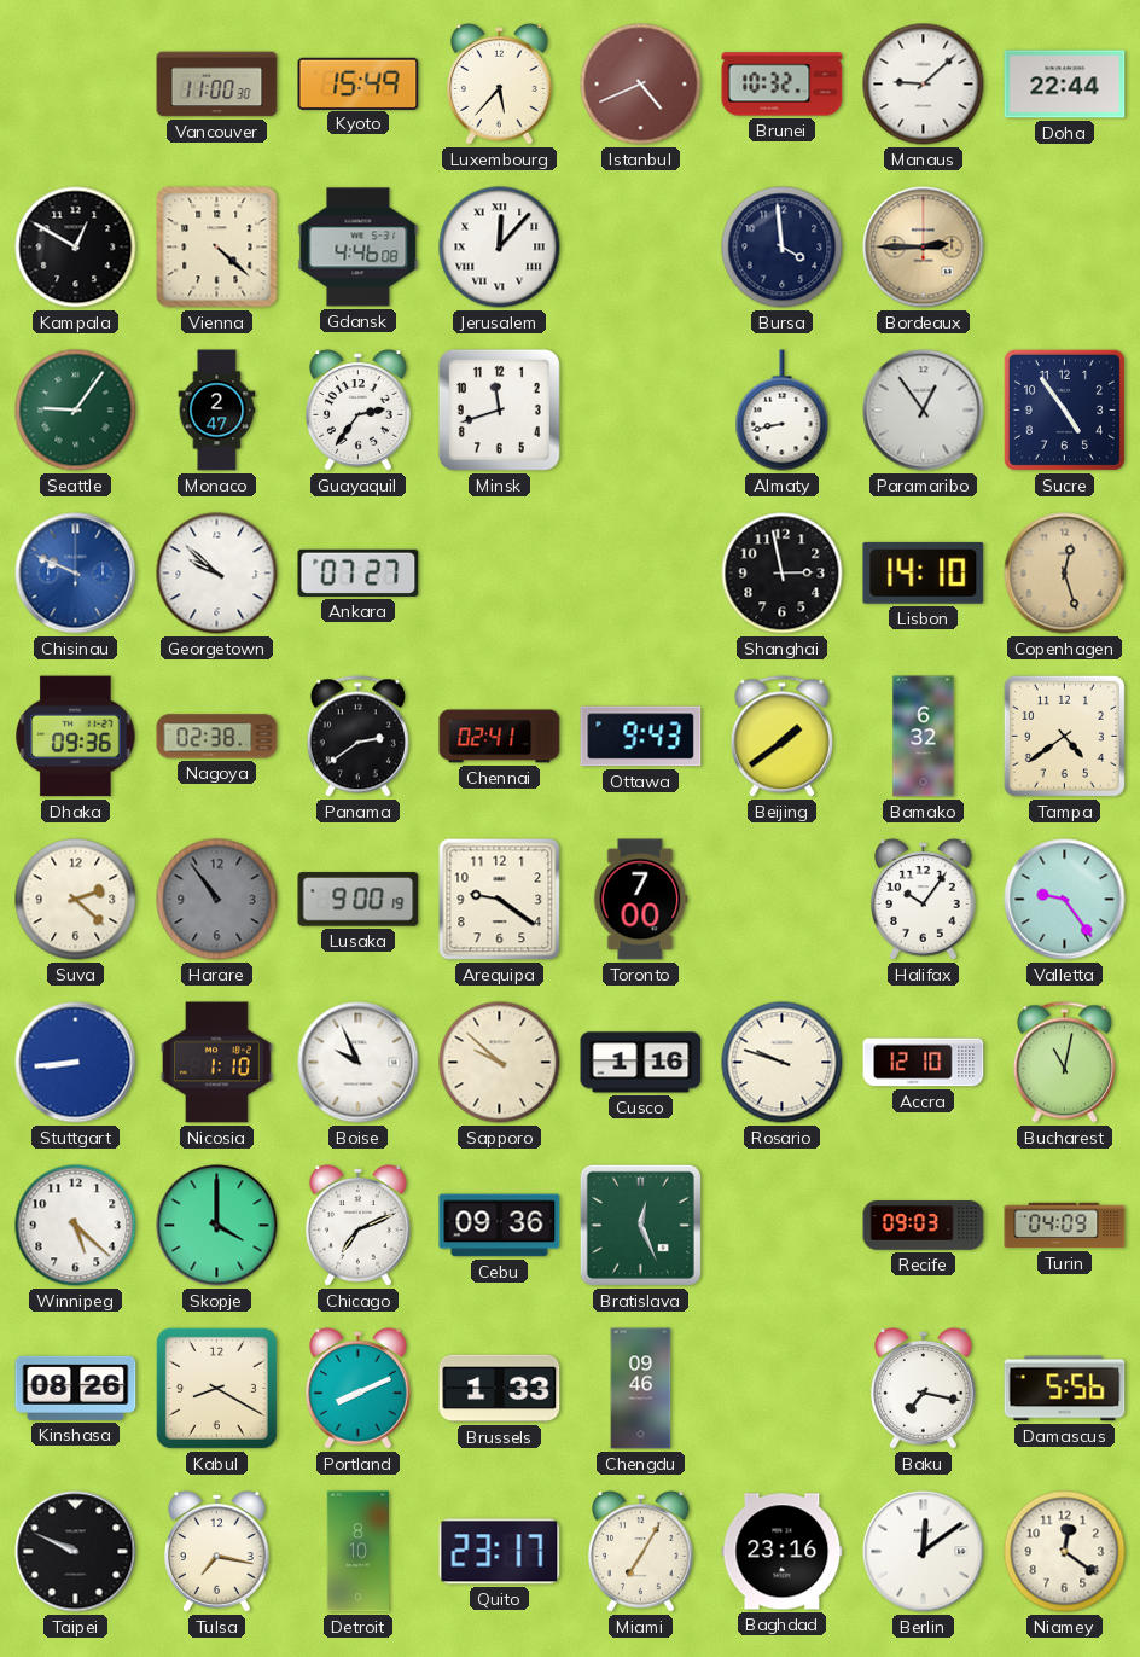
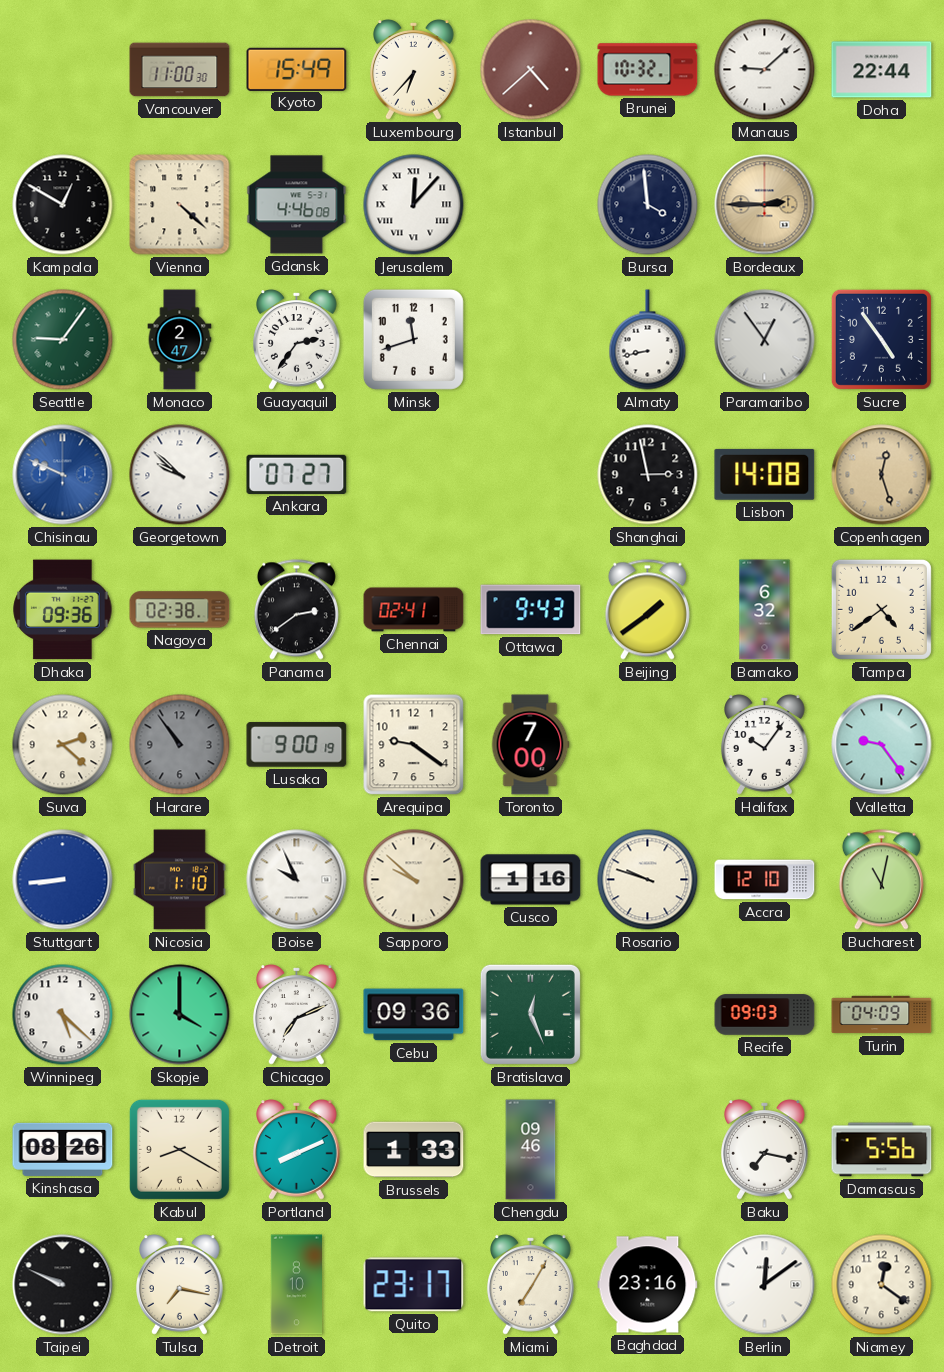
Luxembourg: 5:37 -> 6:37
Istanbul: 4:41 -> 4:38
Lisbon: 14:10 -> 14:08
